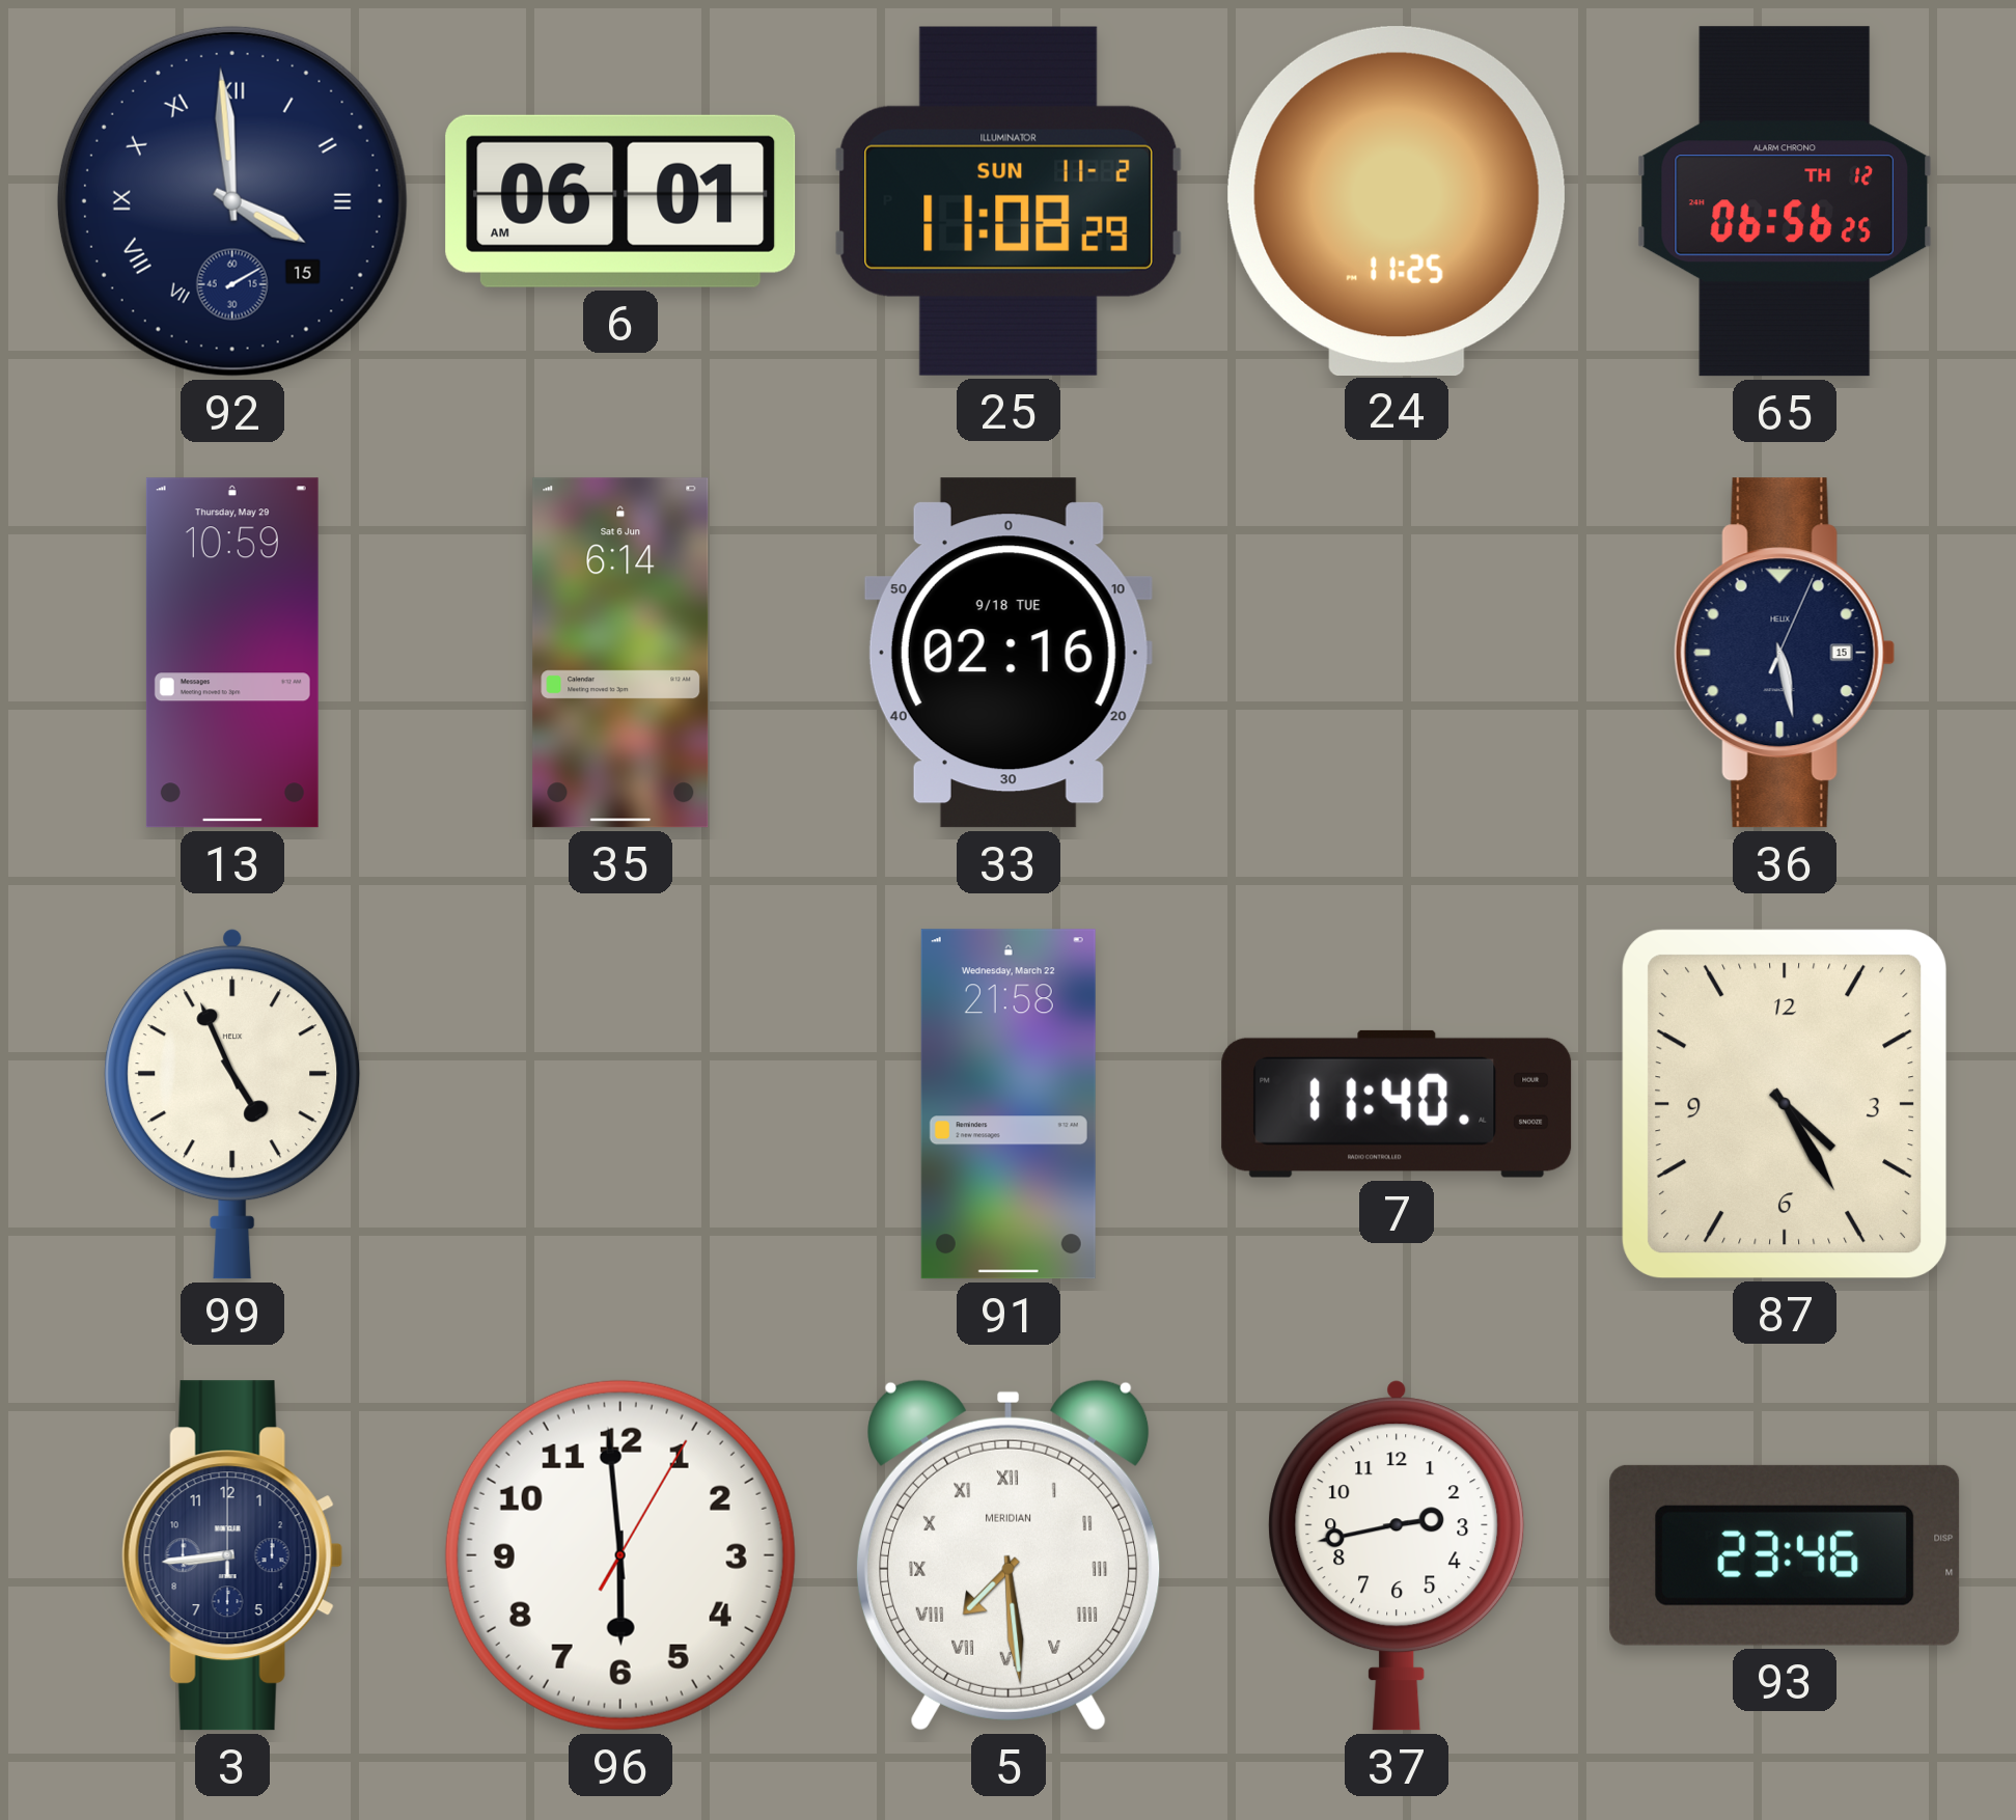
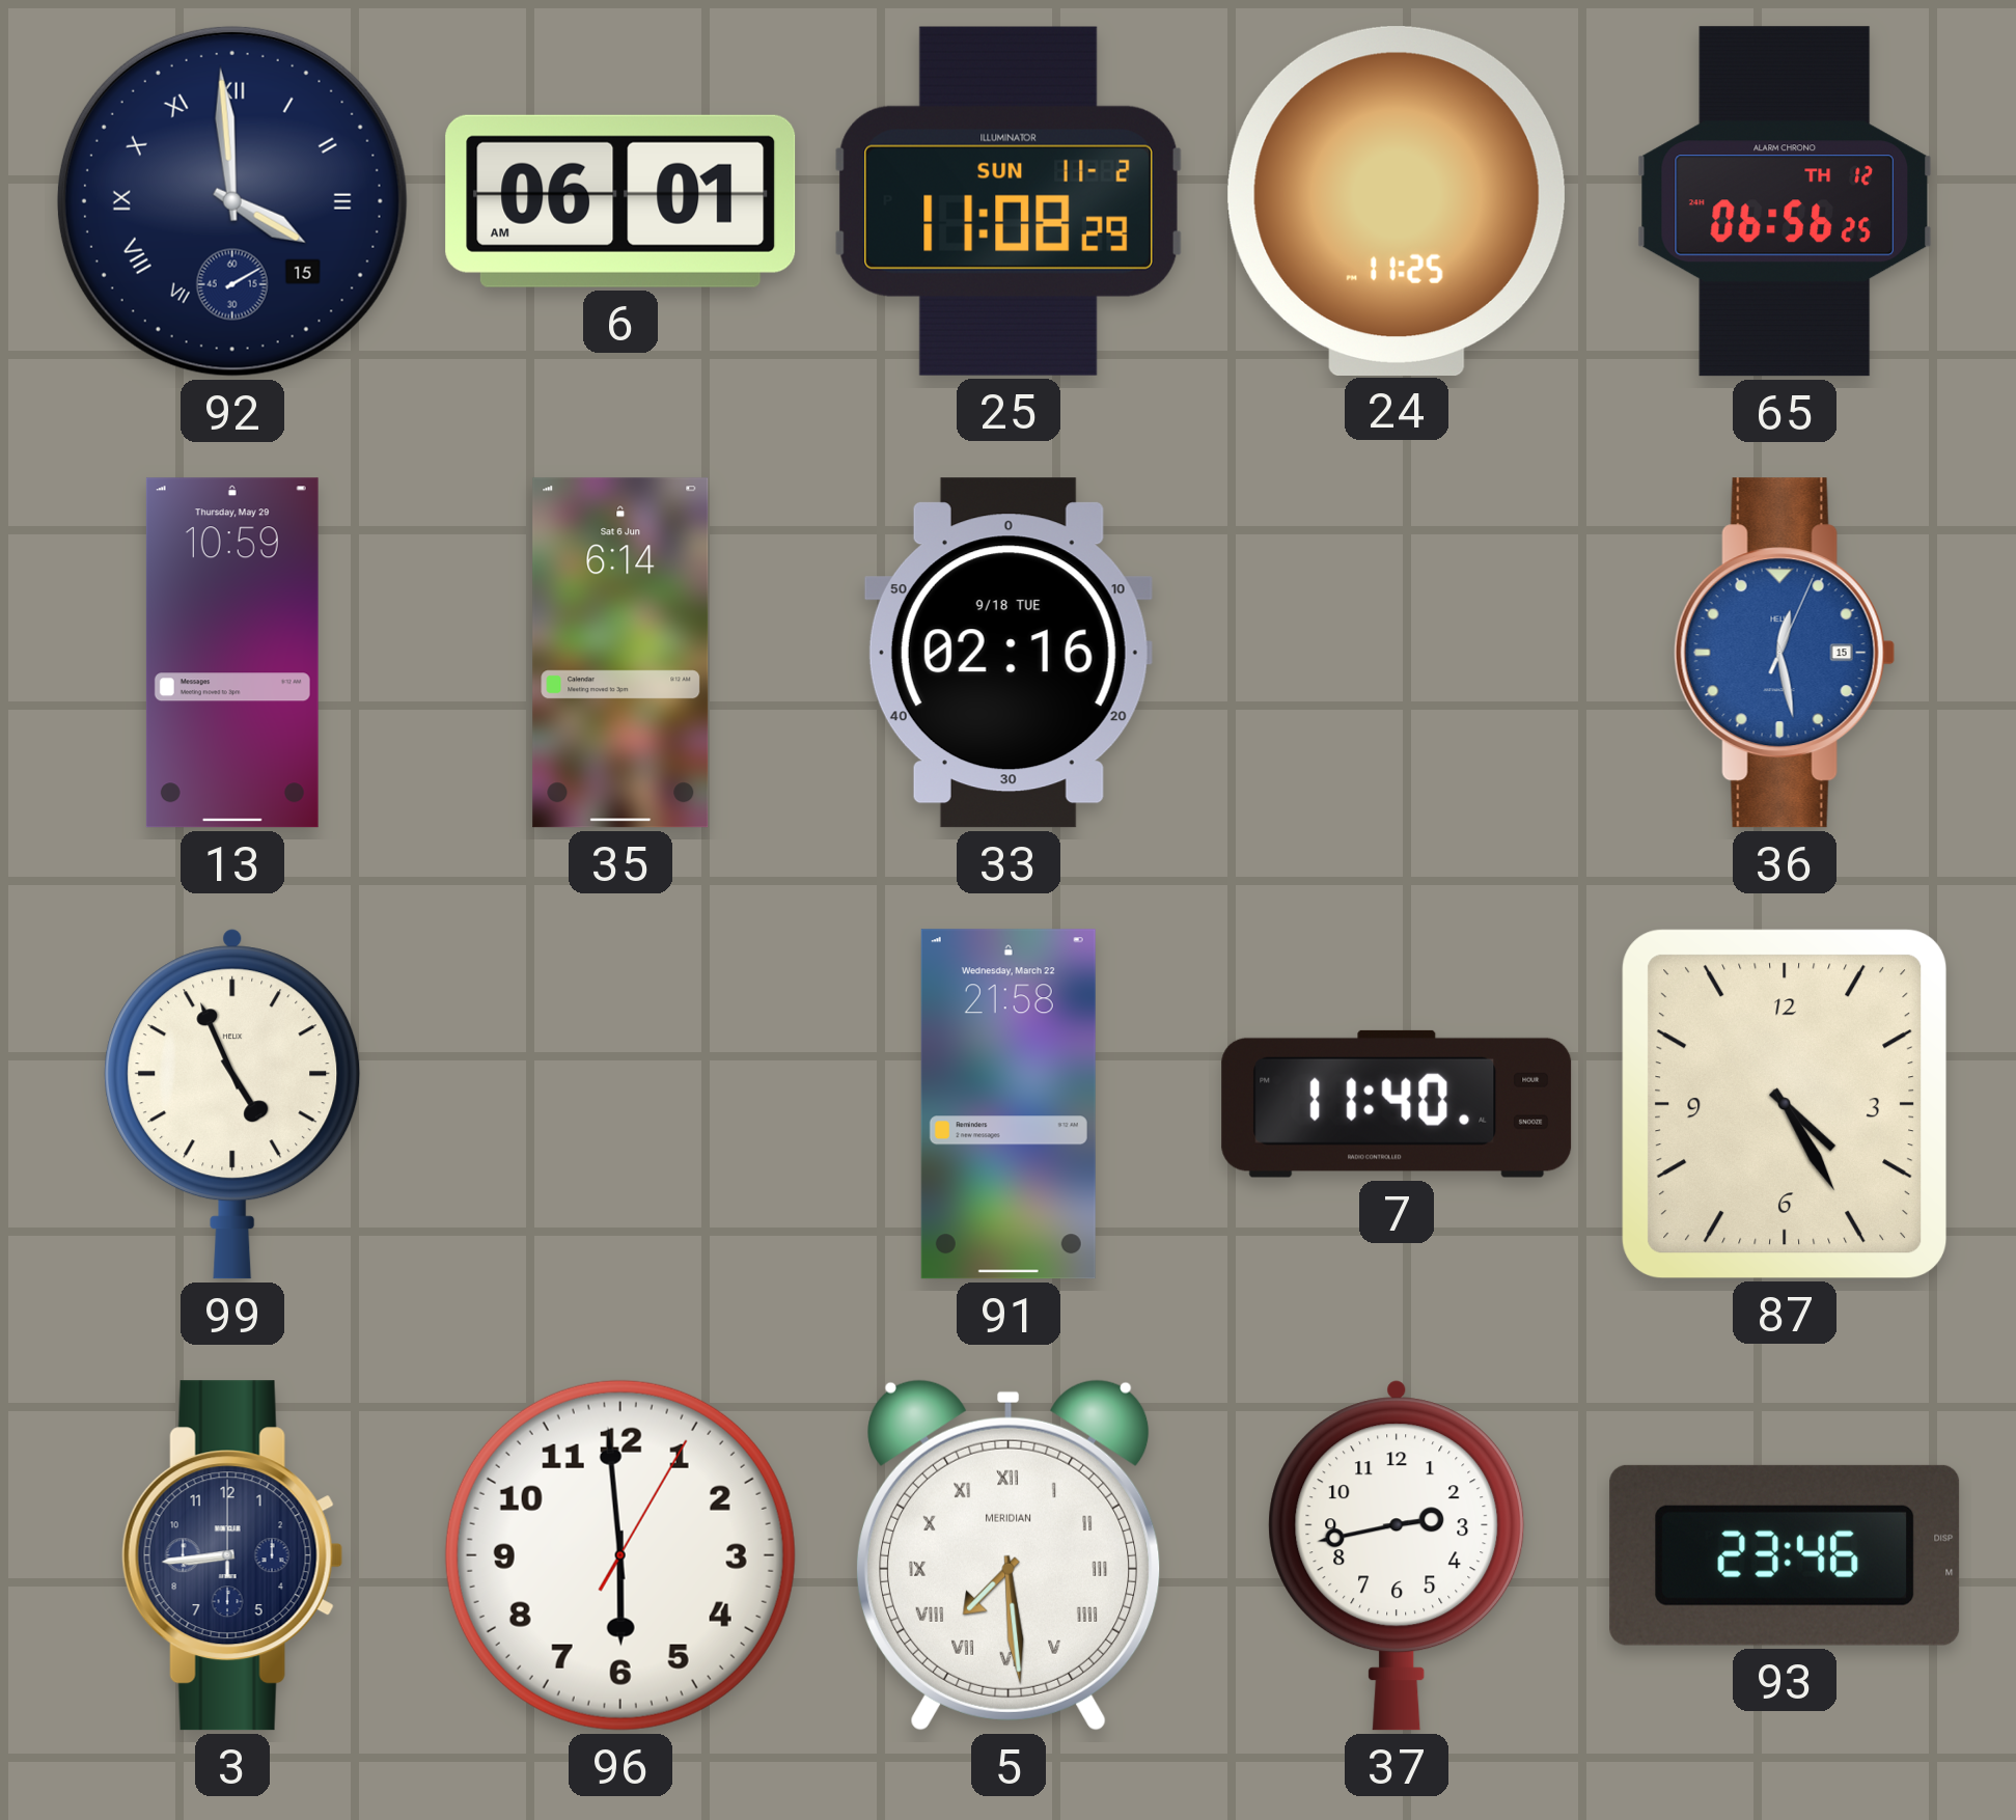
36: 5:28 -> 12:28
36 dial: navy -> blue
